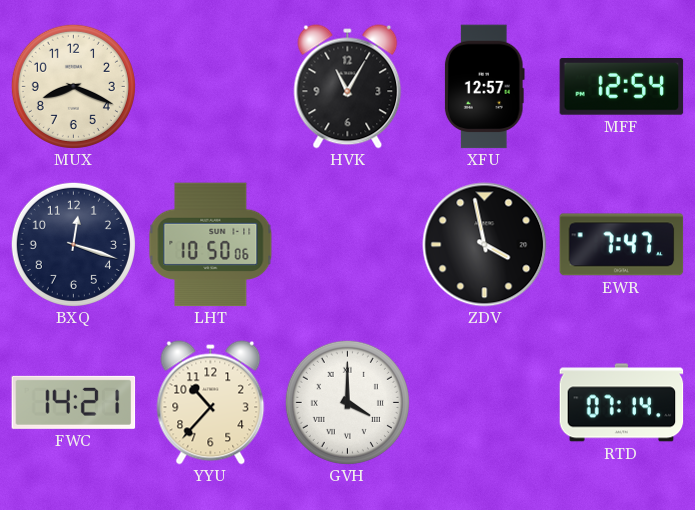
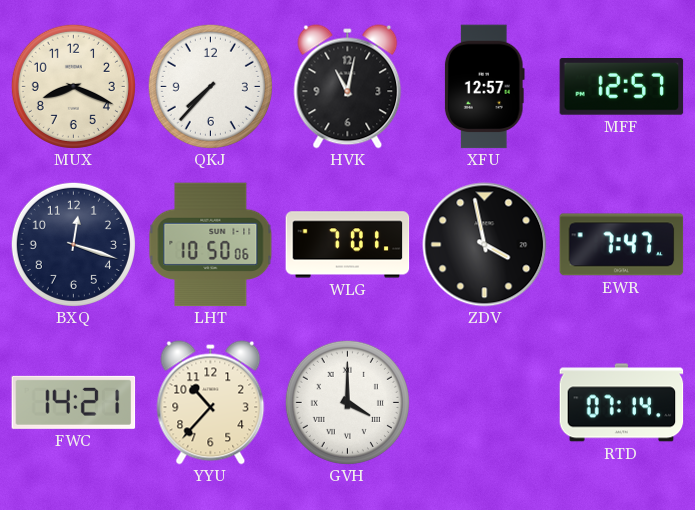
QKJ: none -> 7:37
HVK: 11:05 -> 11:02
MFF: 12:54 -> 12:57
WLG: none -> 7:01
